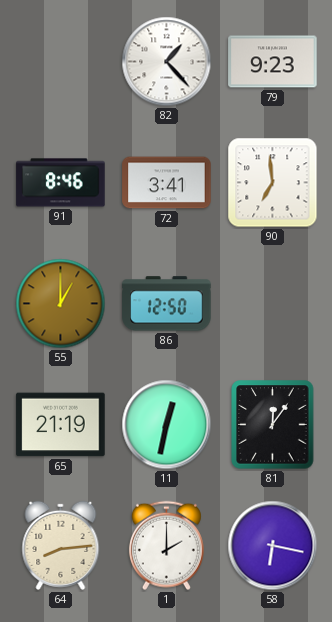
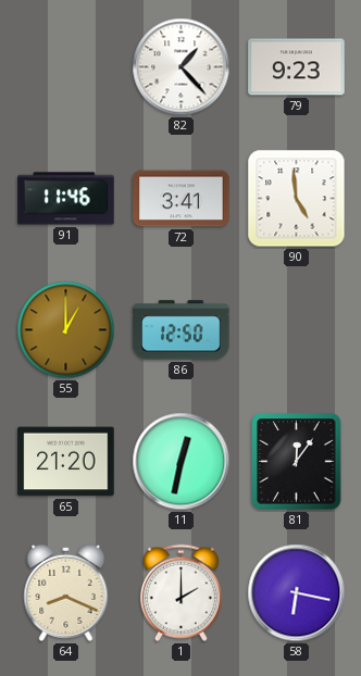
91: 8:46 -> 11:46
90: 6:59 -> 4:59
65: 21:19 -> 21:20
64: 8:14 -> 8:19
